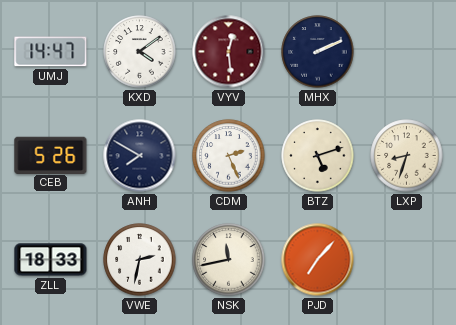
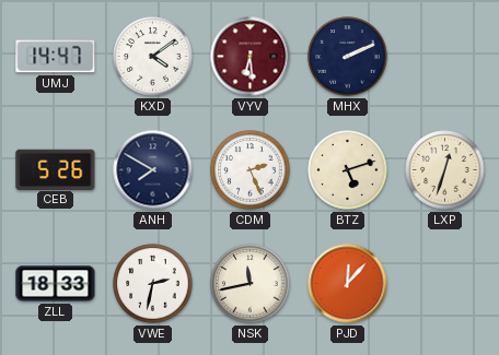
VYV: 12:29 -> 6:29
LXP: 8:33 -> 12:33
PJD: 7:07 -> 12:07
